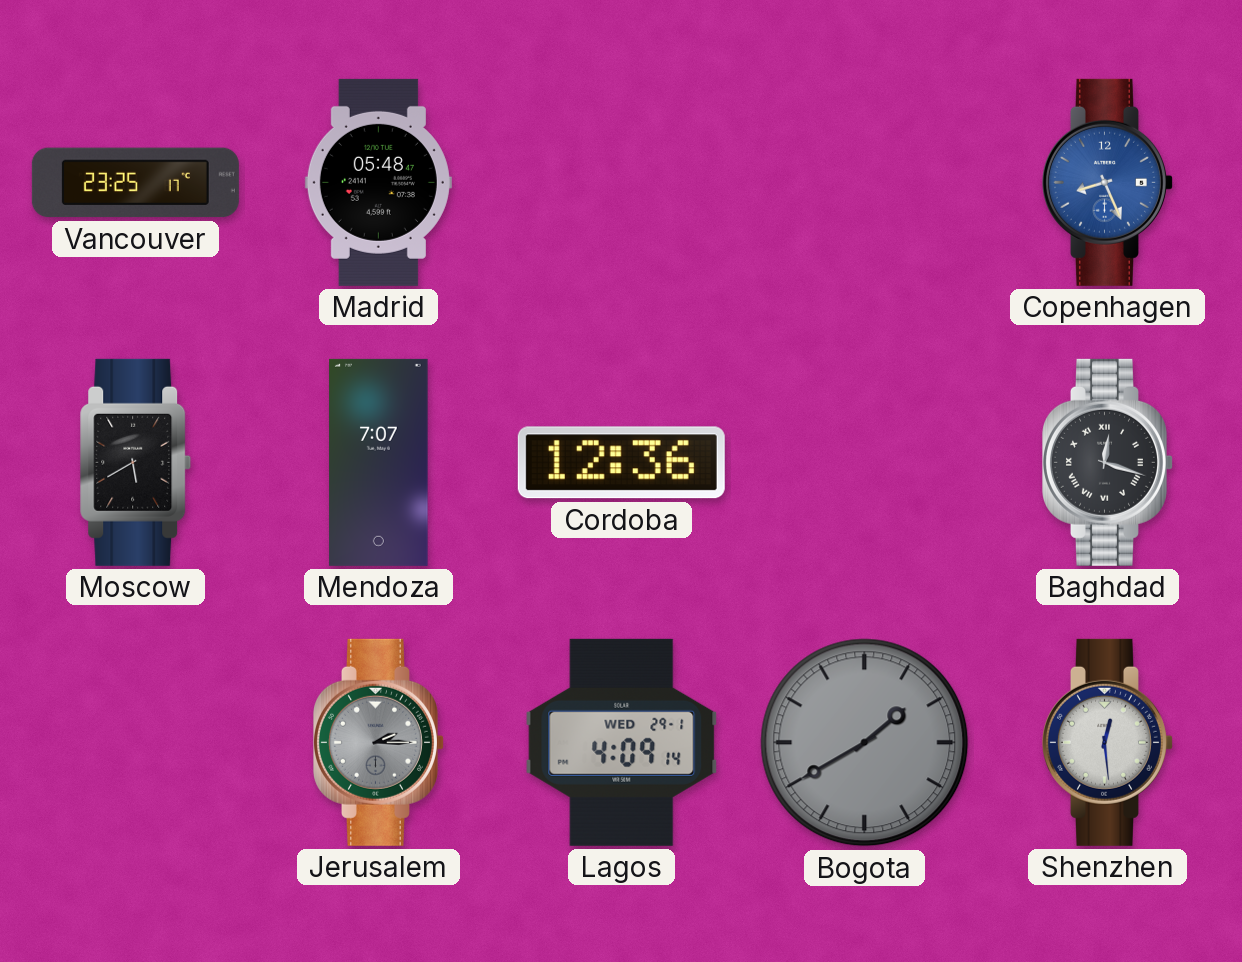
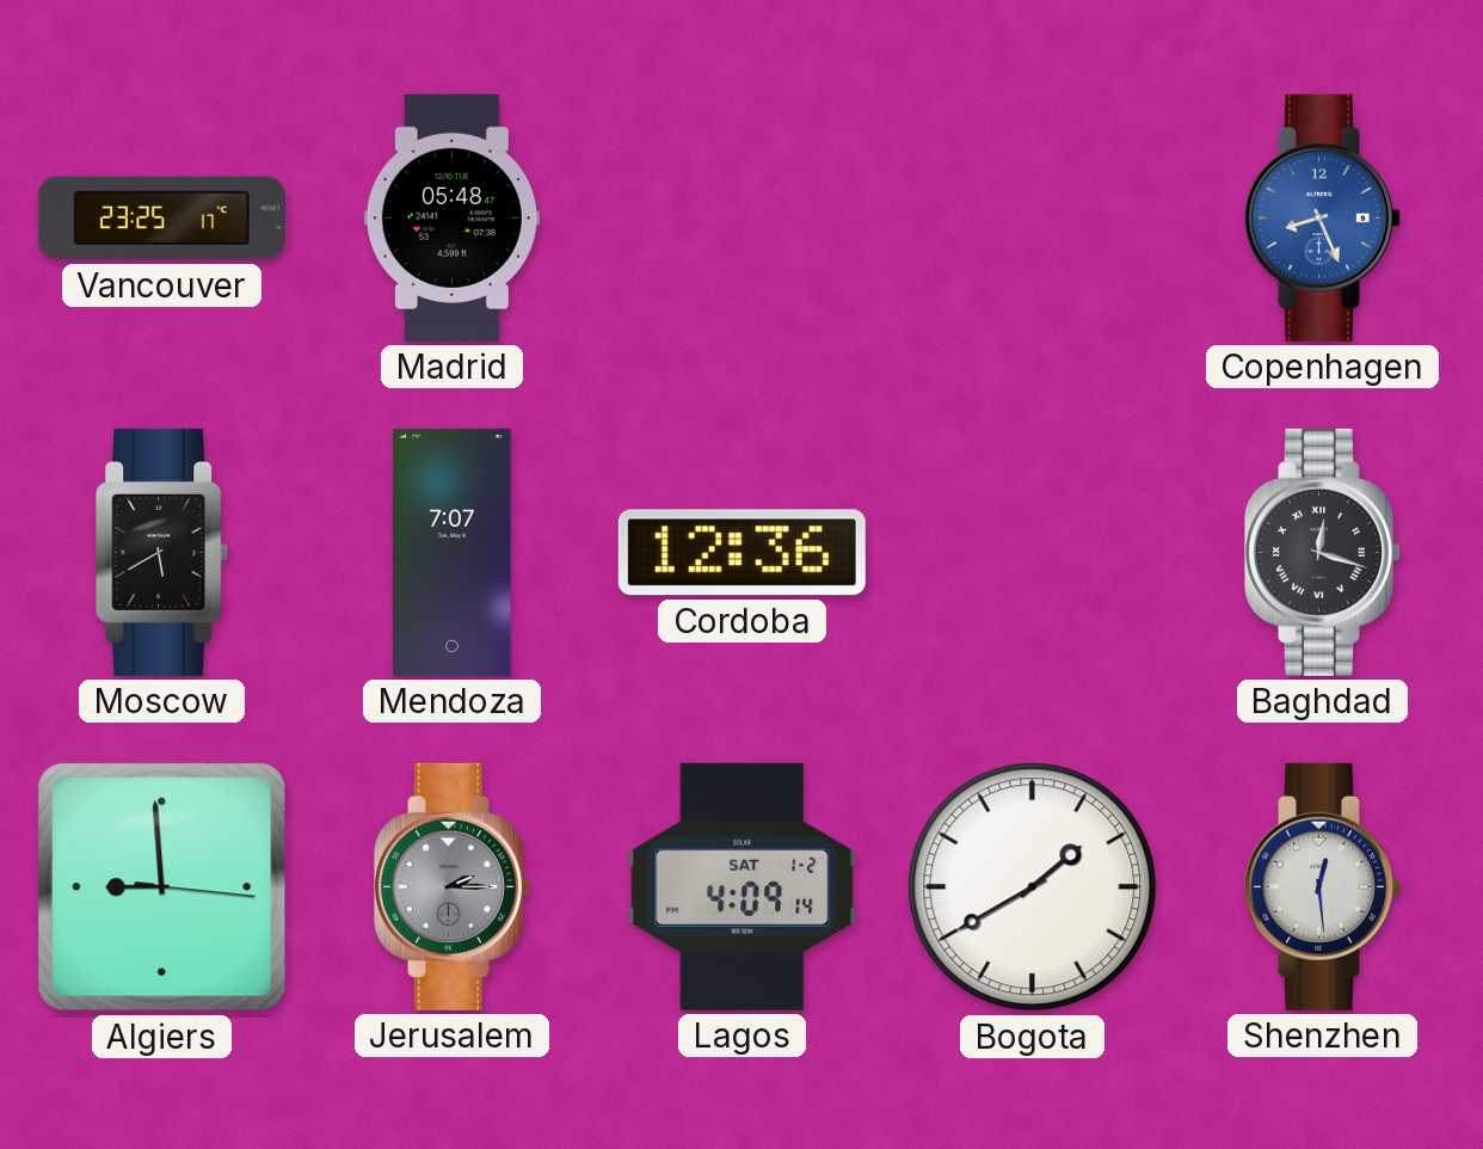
Algiers: none -> 8:59
Lagos date: WED 29-1 -> SAT 1-2
Bogota dial: grey -> white
